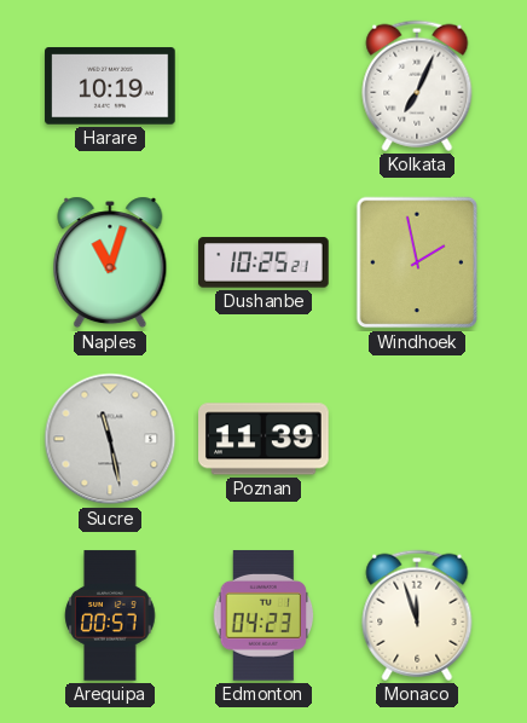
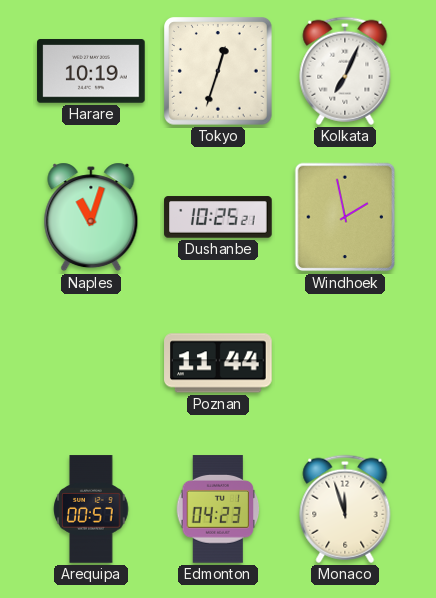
Tokyo: none -> 12:33
Sucre: 11:28 -> none
Poznan: 11:39 -> 11:44
